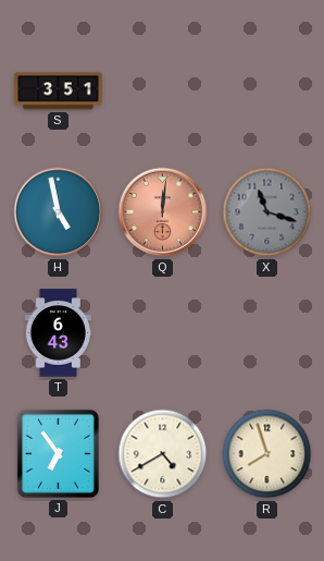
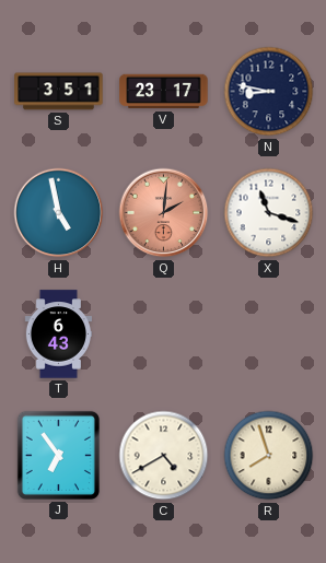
V: none -> 23:17
N: none -> 8:47
Q: 12:01 -> 2:01
X dial: grey -> white
